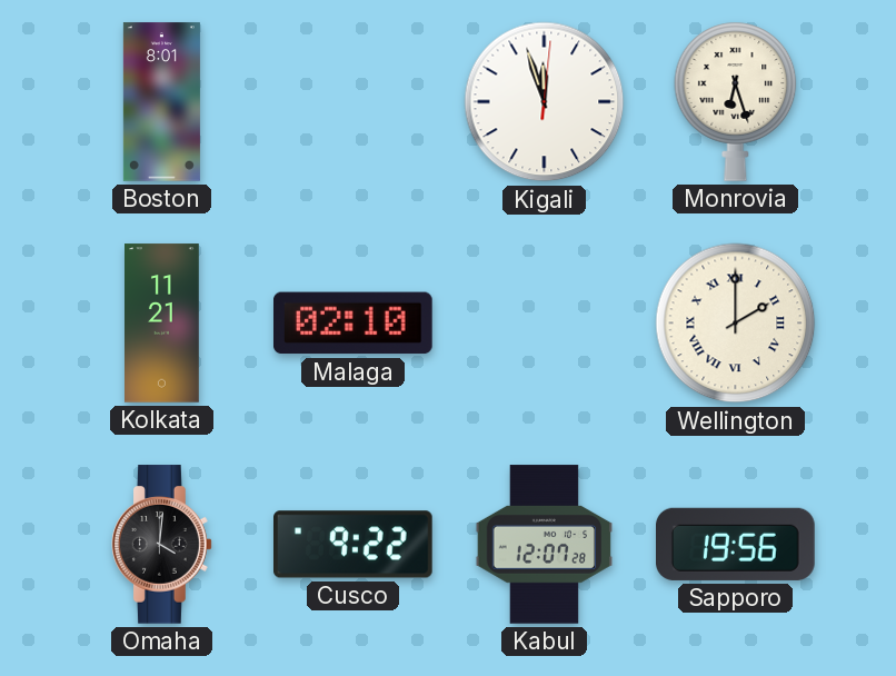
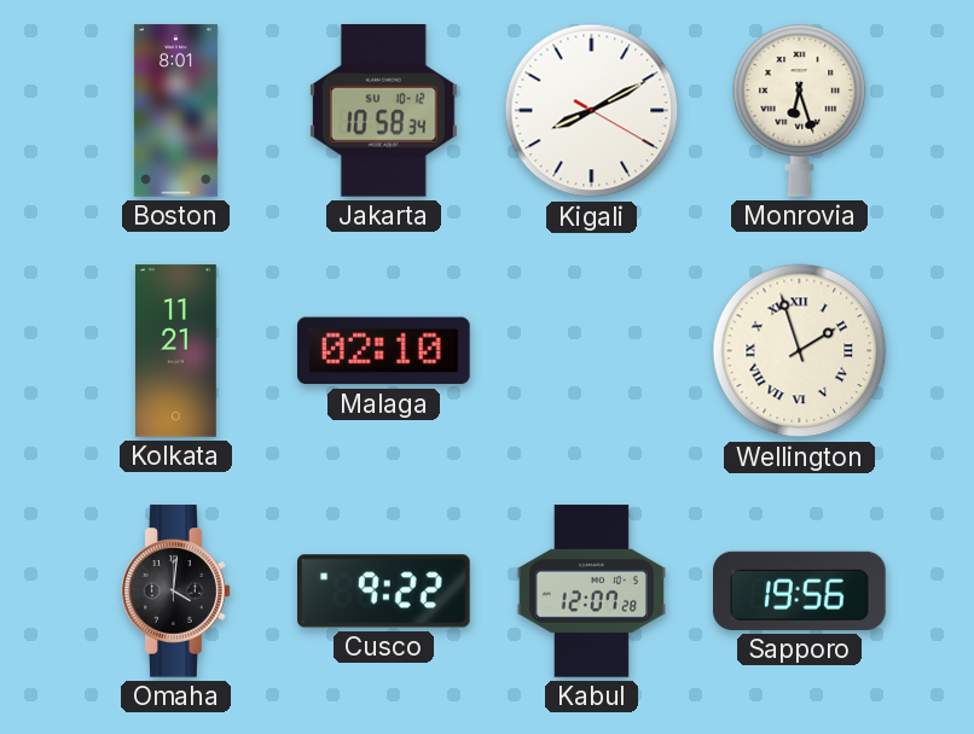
Jakarta: none -> 10:58
Kigali: 11:57 -> 8:10
Wellington: 2:00 -> 1:57
